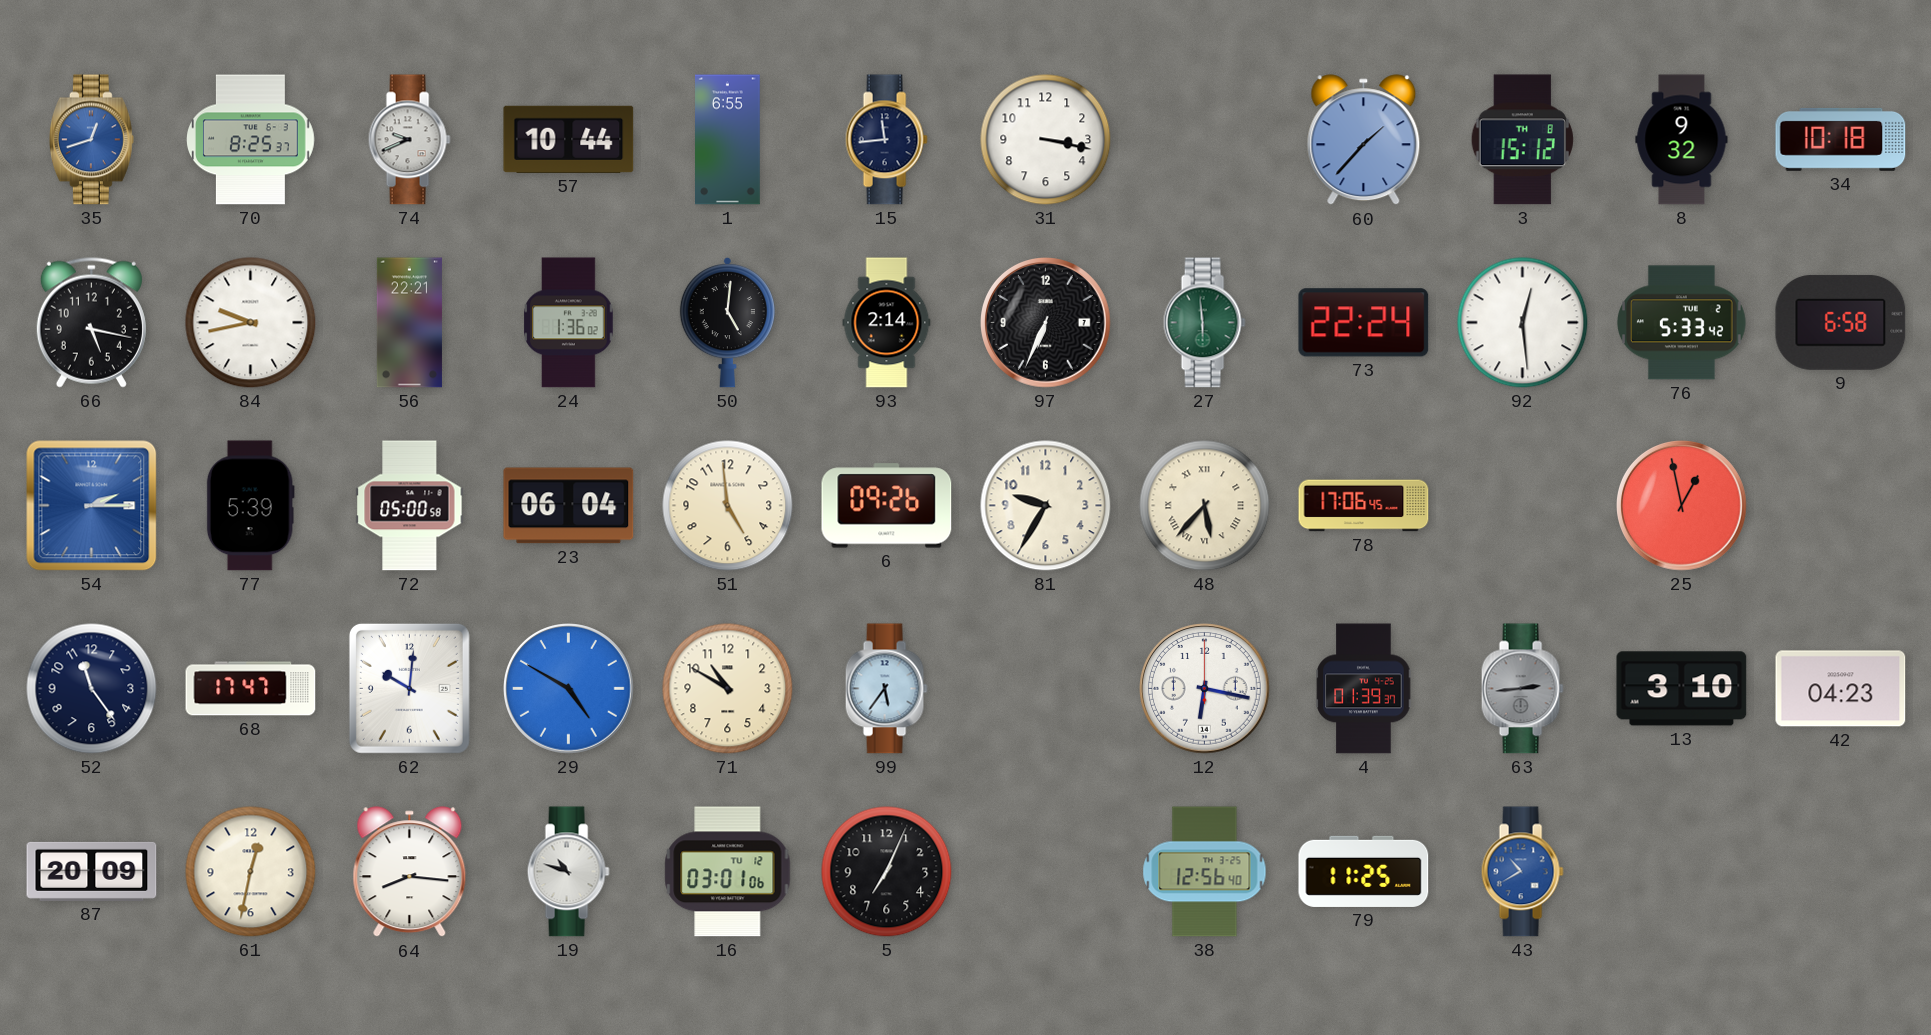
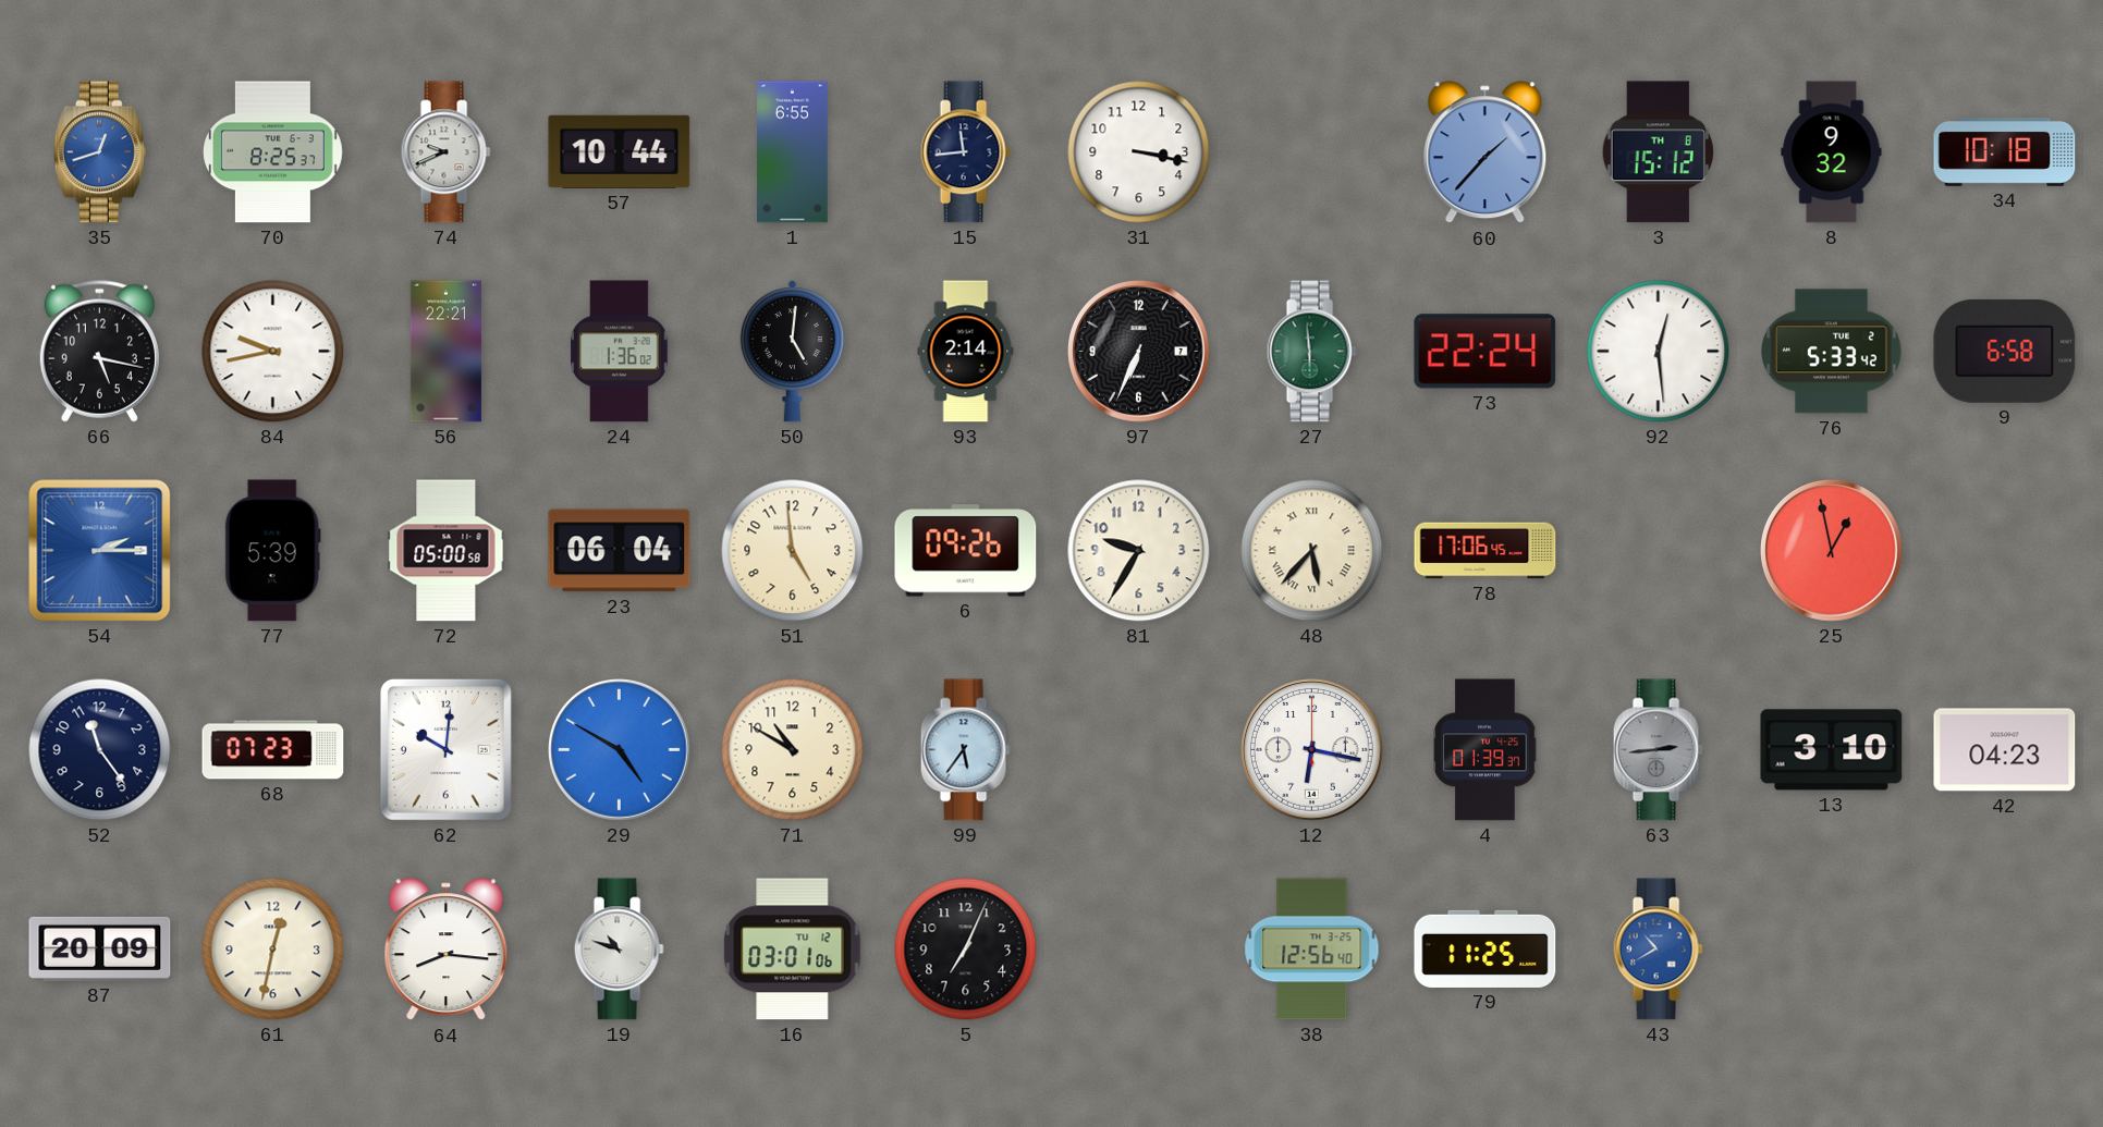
68: 17:47 -> 07:23
